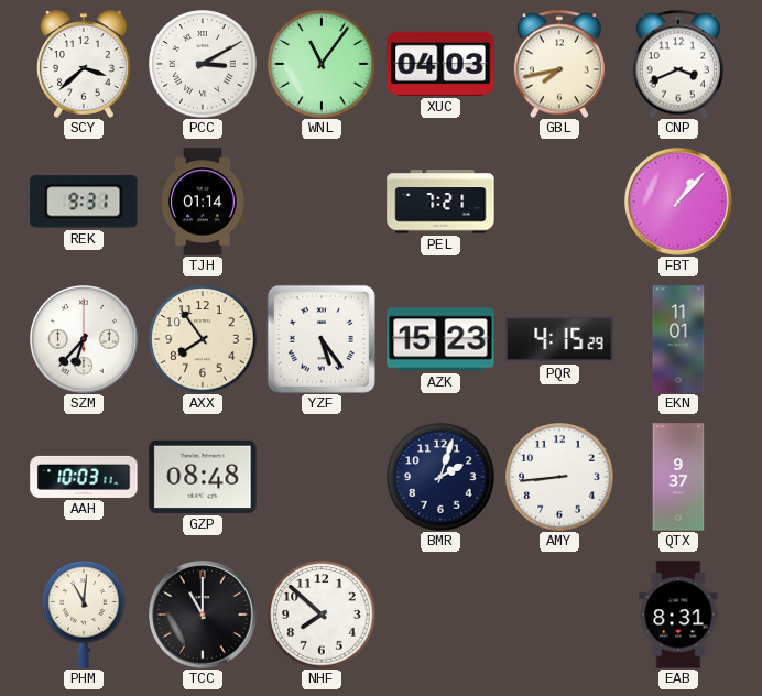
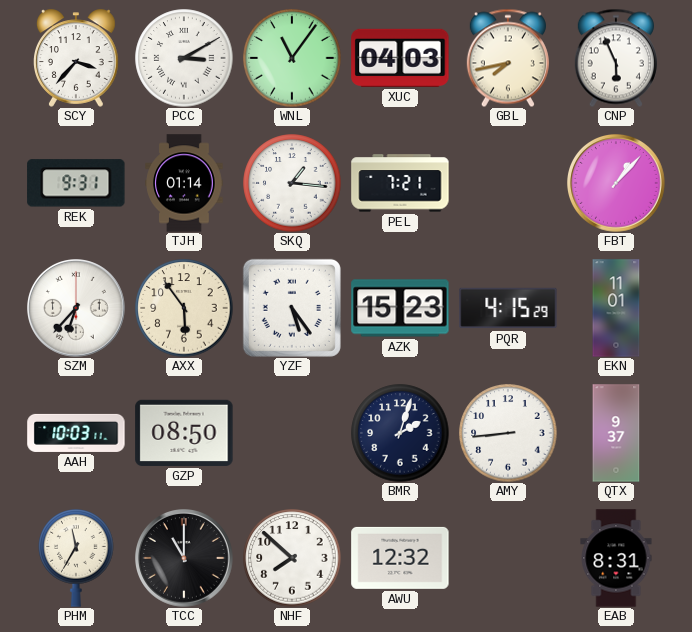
SCY: 3:38 -> 3:37
CNP: 3:41 -> 5:56
SKQ: none -> 1:16
AXX: 7:54 -> 5:54
GZP: 08:48 -> 08:50
PHM: 11:01 -> 11:35
AWU: none -> 12:32
